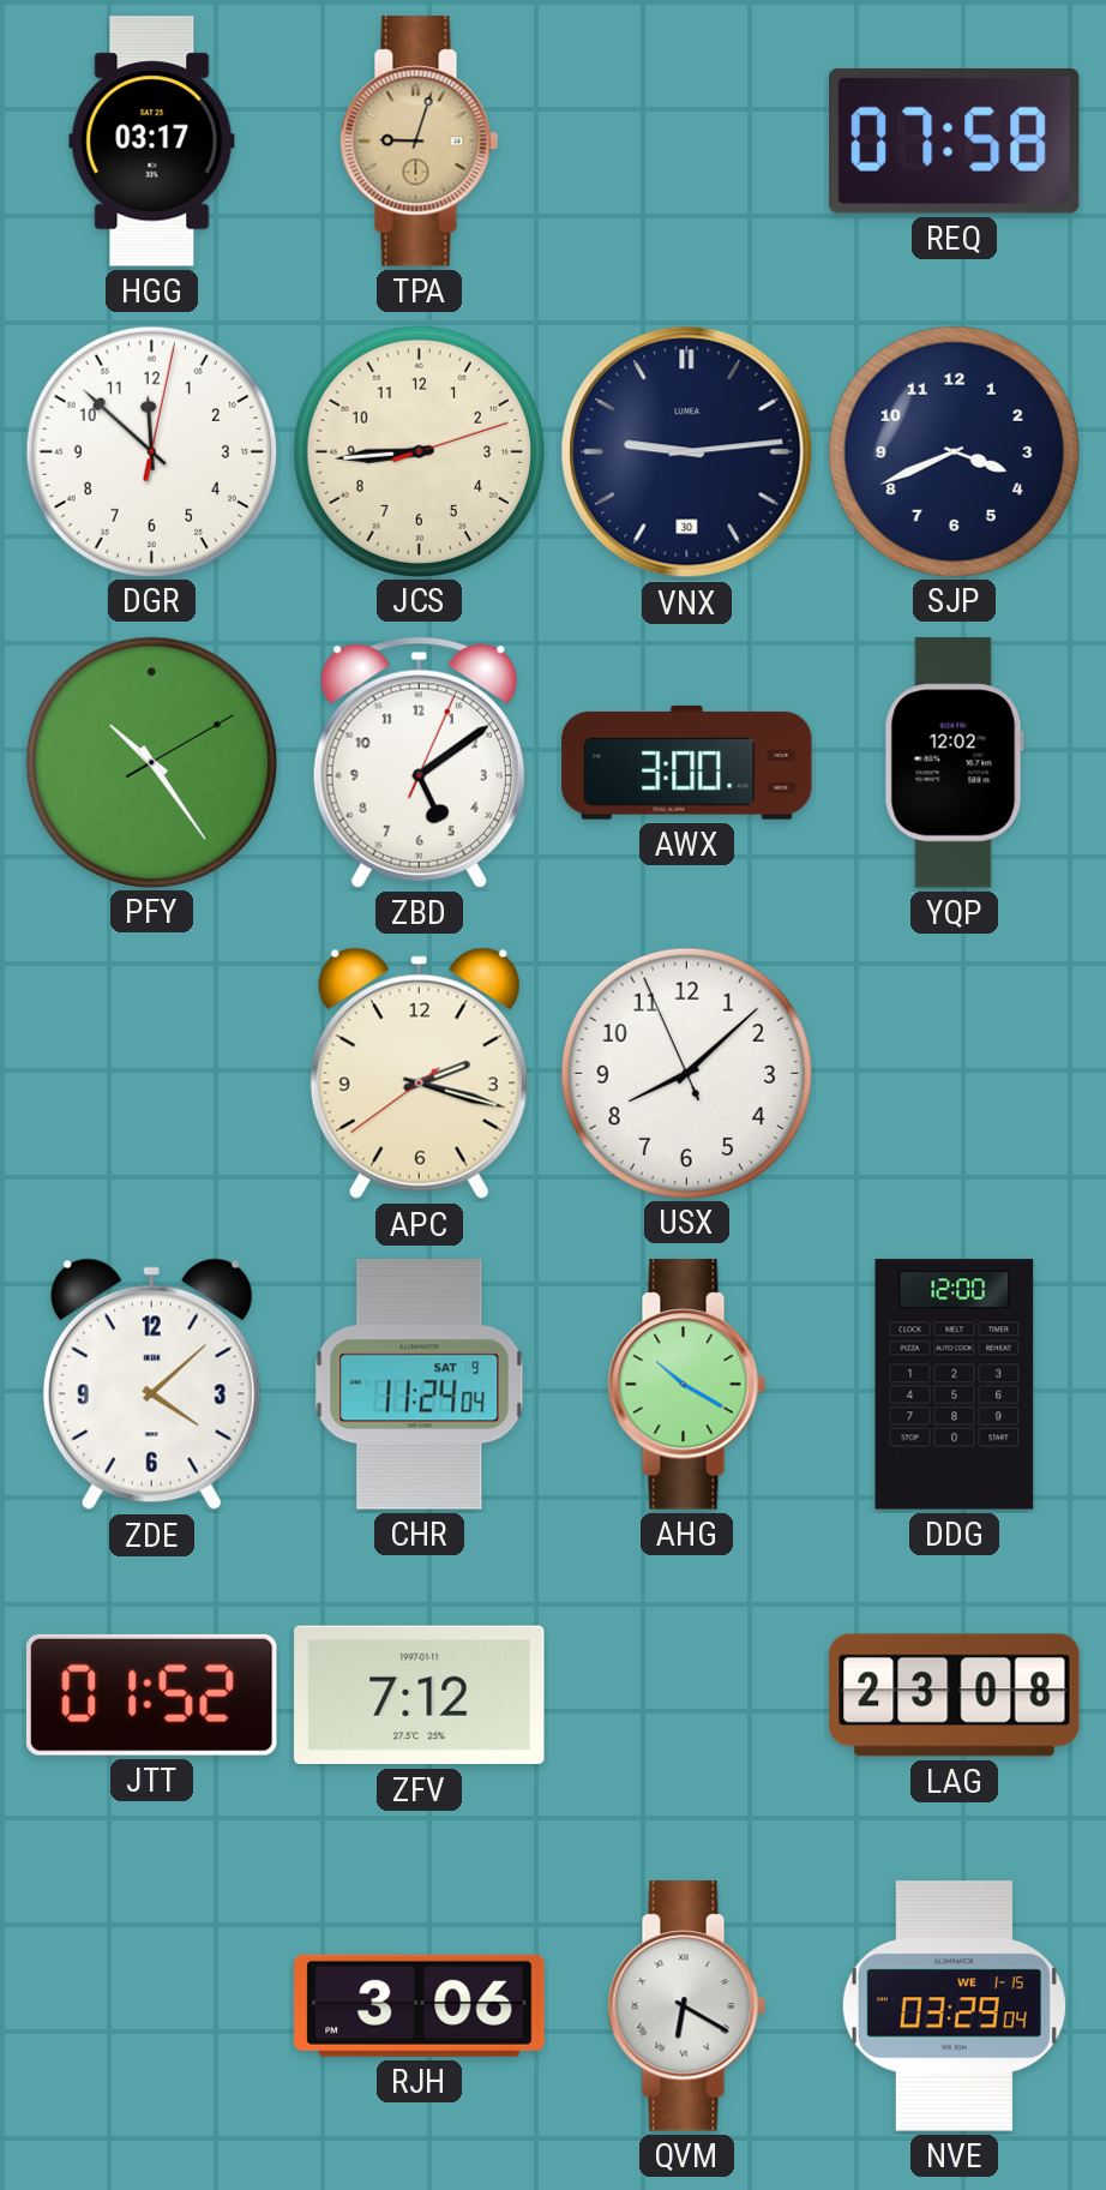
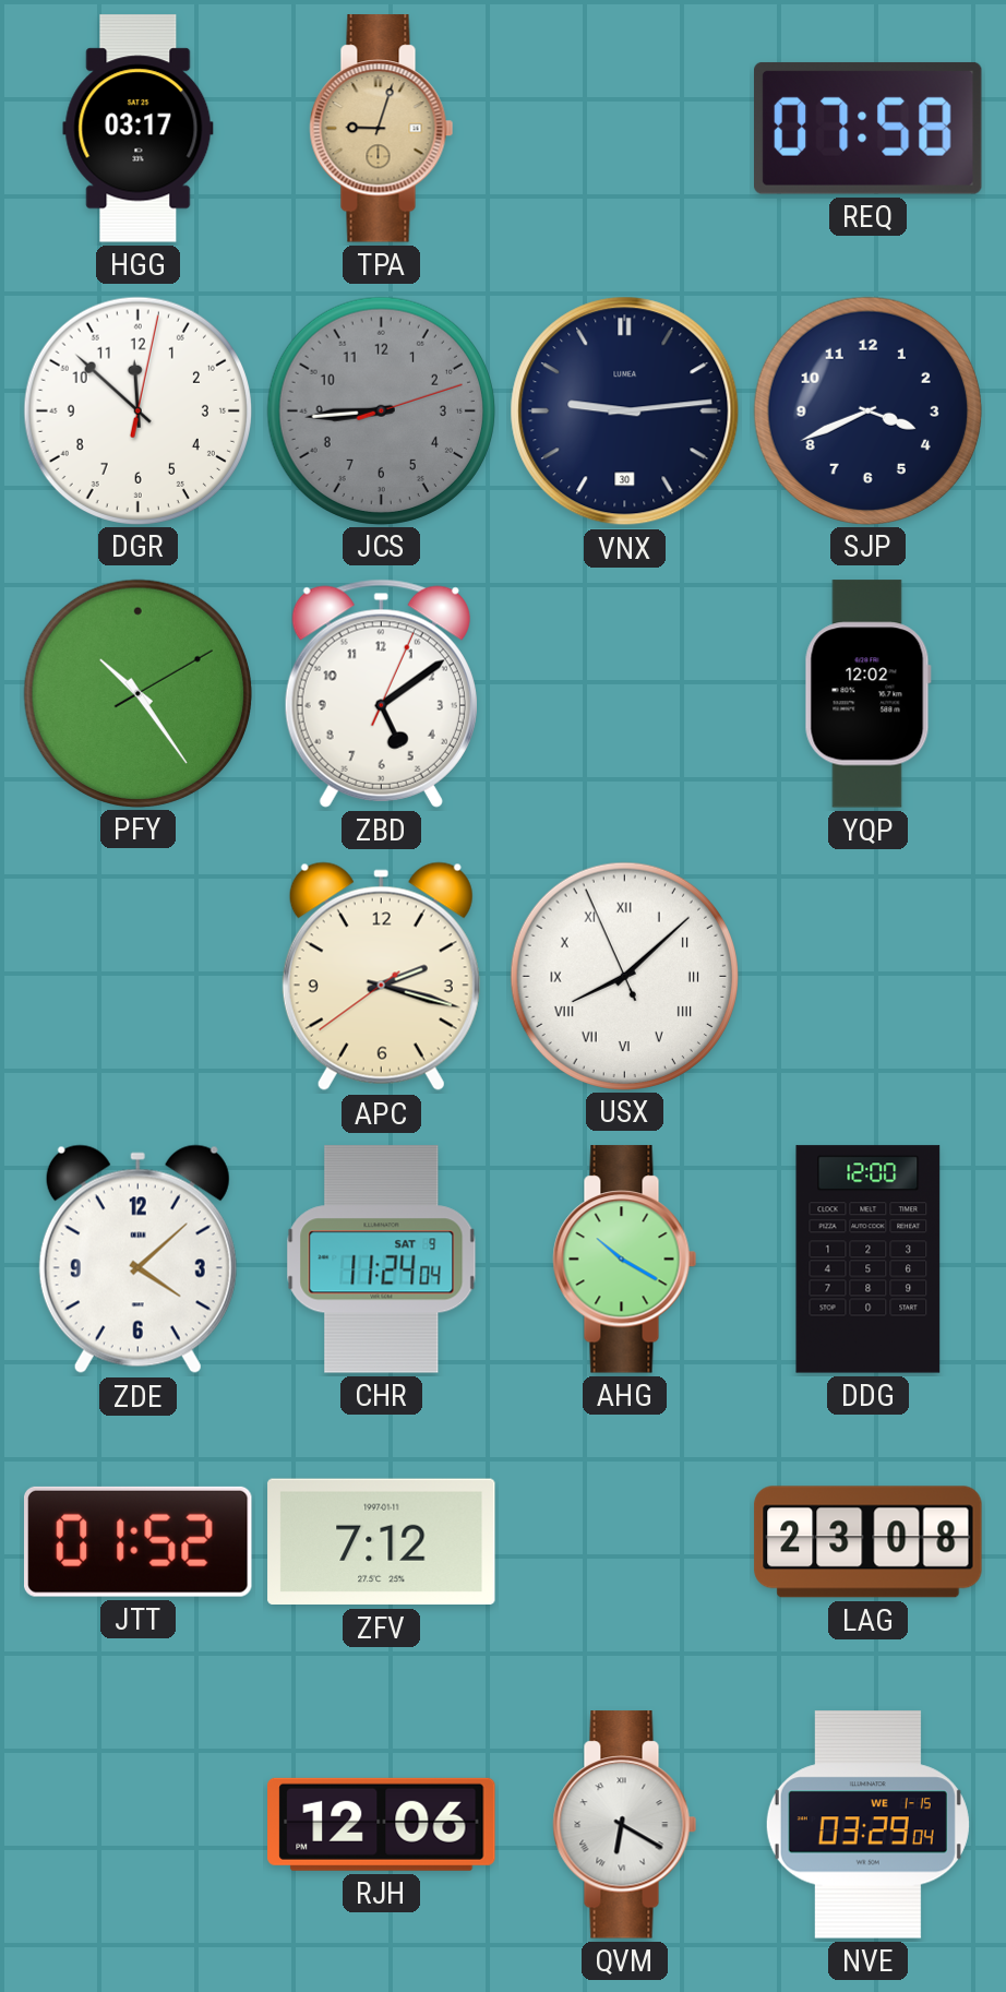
JCS dial: cream -> grey
AWX: 3:00 -> none
USX numerals: Arabic -> Roman
RJH: 3:06 -> 12:06
